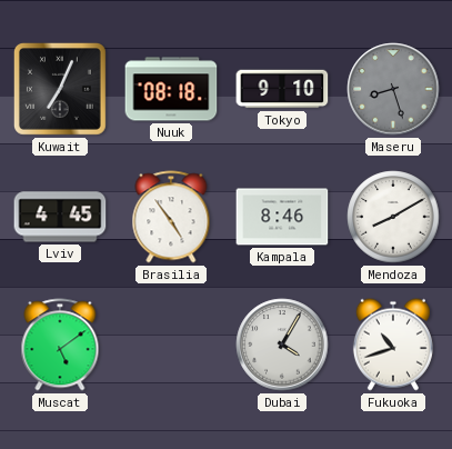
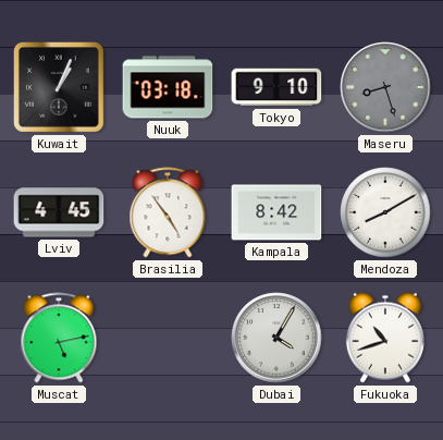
Kuwait: 7:04 -> 1:04
Nuuk: 08:18 -> 03:18
Kampala: 8:46 -> 8:42
Muscat: 5:09 -> 5:13
